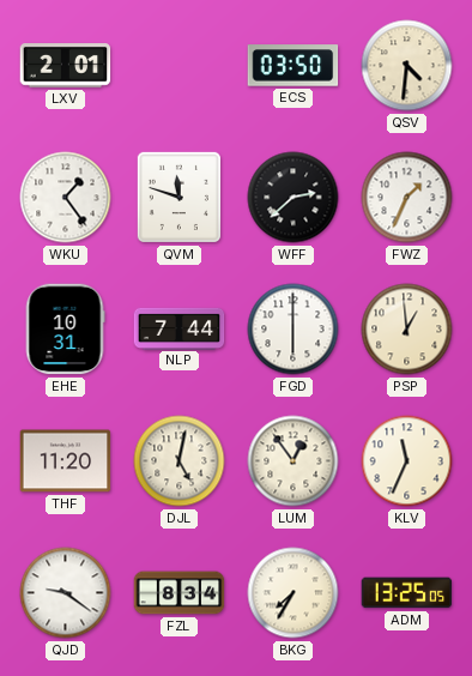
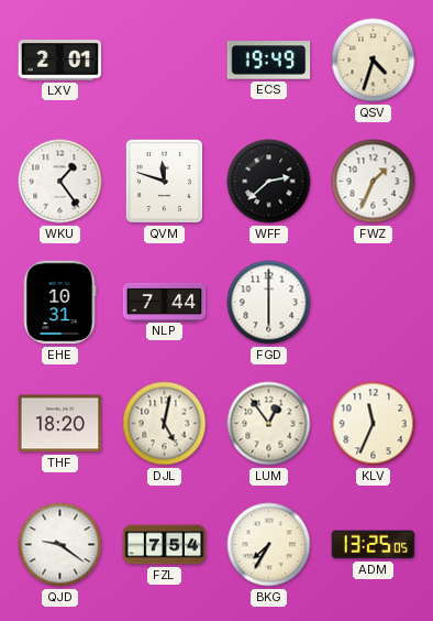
ECS: 03:50 -> 19:49
QSV: 4:31 -> 4:33
PSP: 12:59 -> none
THF: 11:20 -> 18:20
FZL: 8:34 -> 7:54
